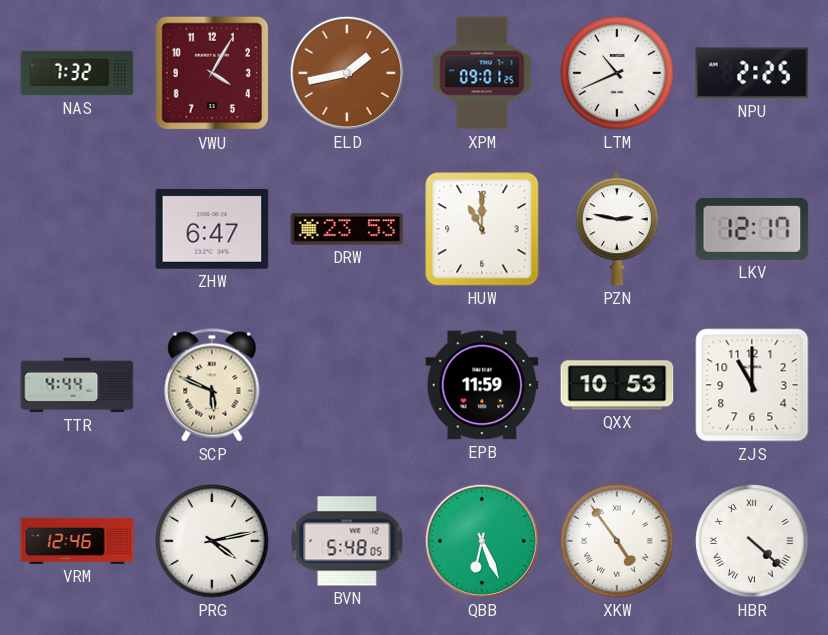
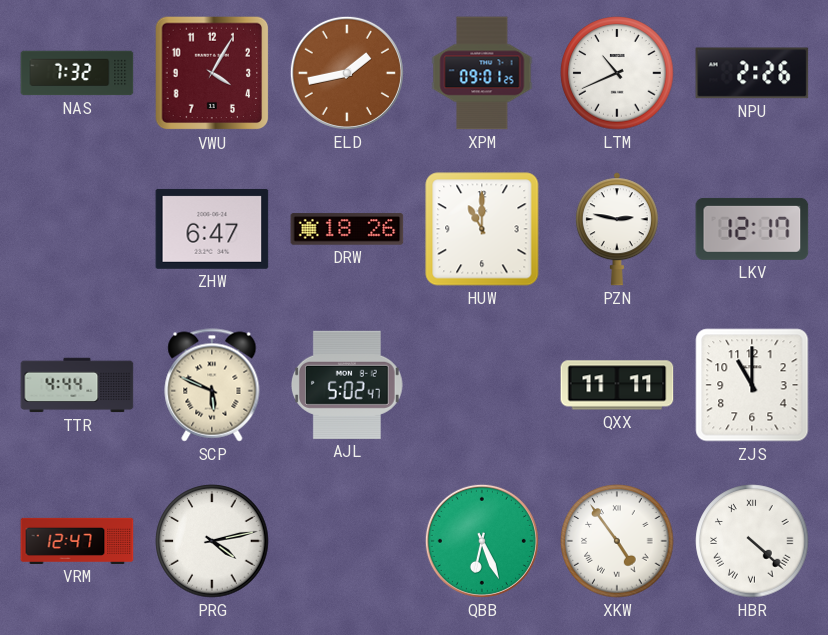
NPU: 2:25 -> 2:26
DRW: 23:53 -> 18:26
AJL: none -> 5:02
EPB: 11:59 -> none
QXX: 10:53 -> 11:11
VRM: 12:46 -> 12:47
BVN: 5:48 -> none
